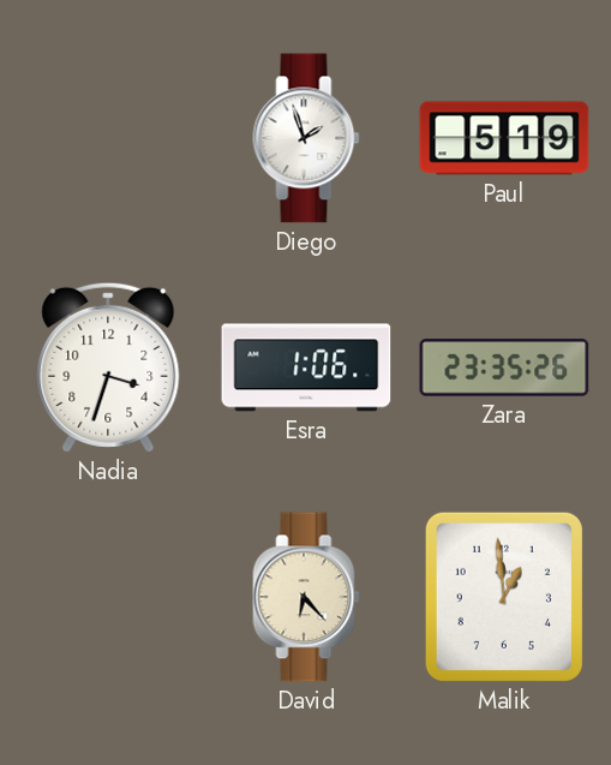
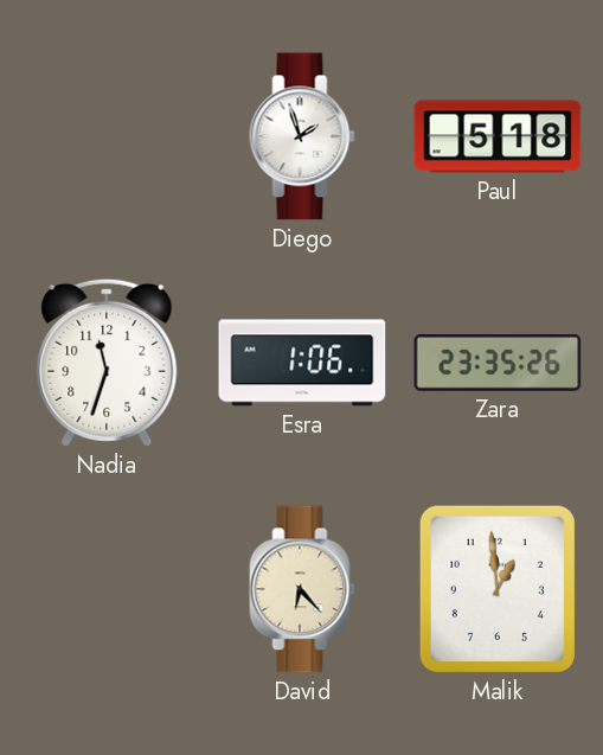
Paul: 5:19 -> 5:18
Nadia: 3:33 -> 11:33
